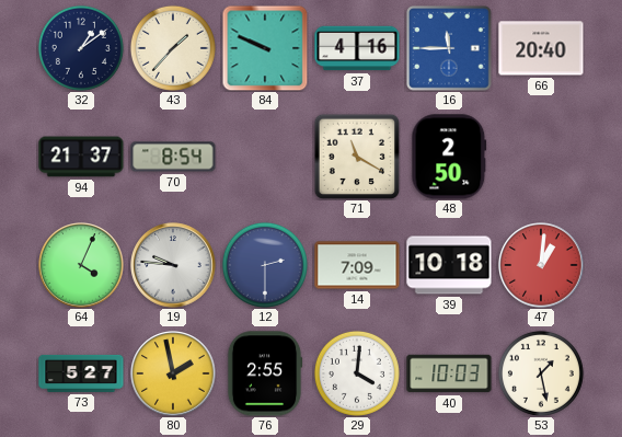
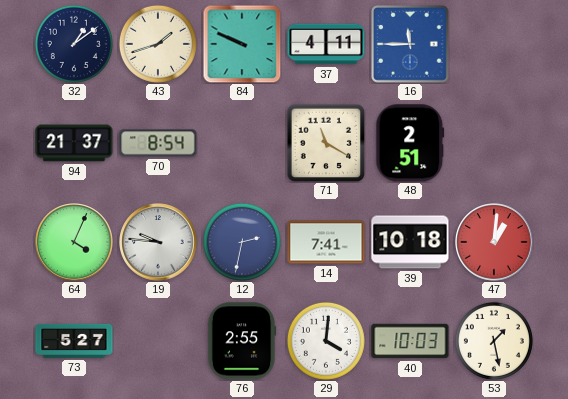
43: 1:37 -> 1:42
37: 4:16 -> 4:11
66: 20:40 -> none
48: 2:50 -> 2:51
12: 2:30 -> 2:32
14: 7:09 -> 7:41
80: 1:58 -> none
